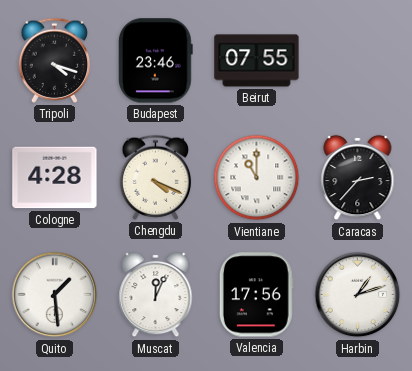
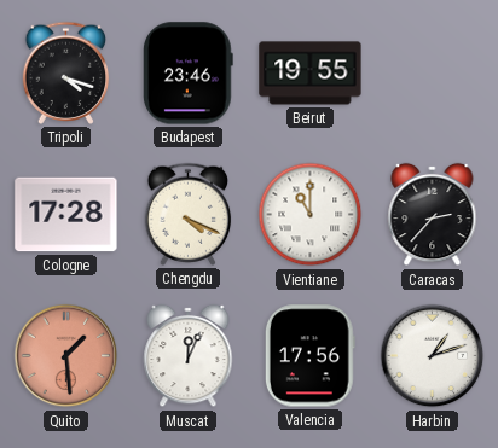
Beirut: 07:55 -> 19:55
Cologne: 4:28 -> 17:28
Quito dial: white -> salmon
